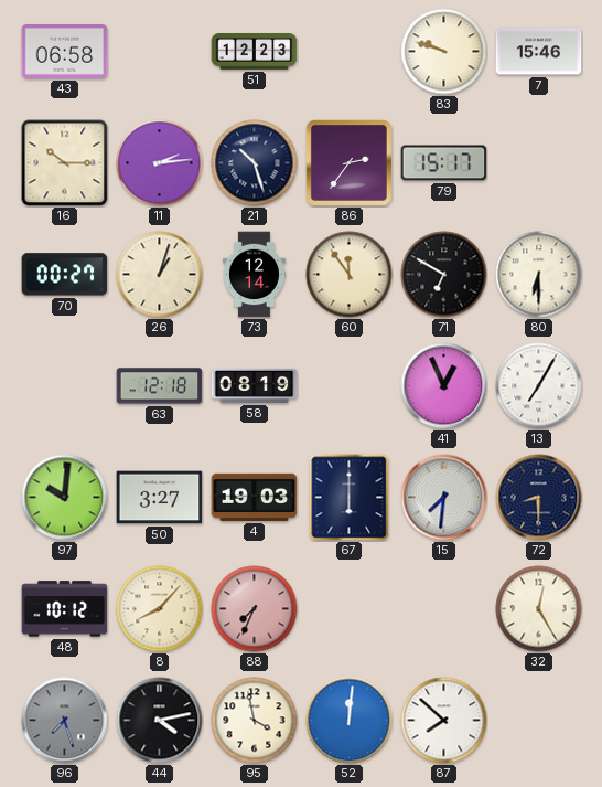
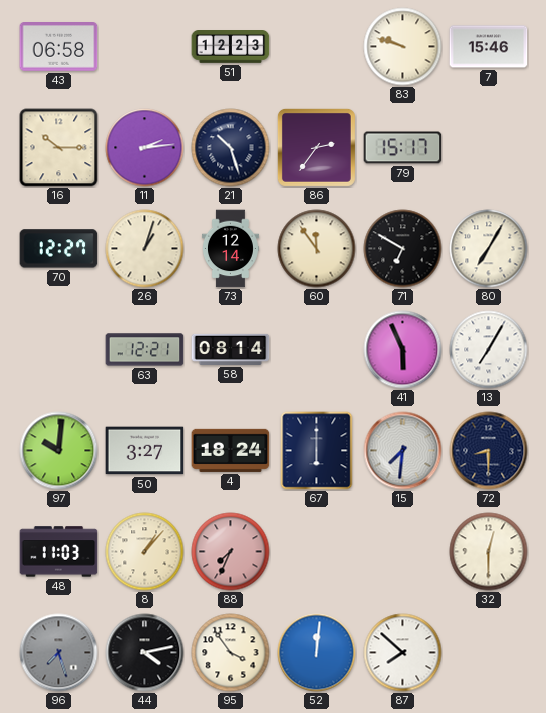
70: 00:27 -> 12:27
80: 6:30 -> 7:05
63: 12:18 -> 12:21
58: 08:19 -> 08:14
41: 12:56 -> 5:56
4: 19:03 -> 18:24
48: 10:12 -> 11:03
8: 8:07 -> 1:07
32: 12:25 -> 12:30
95: 3:58 -> 3:54
